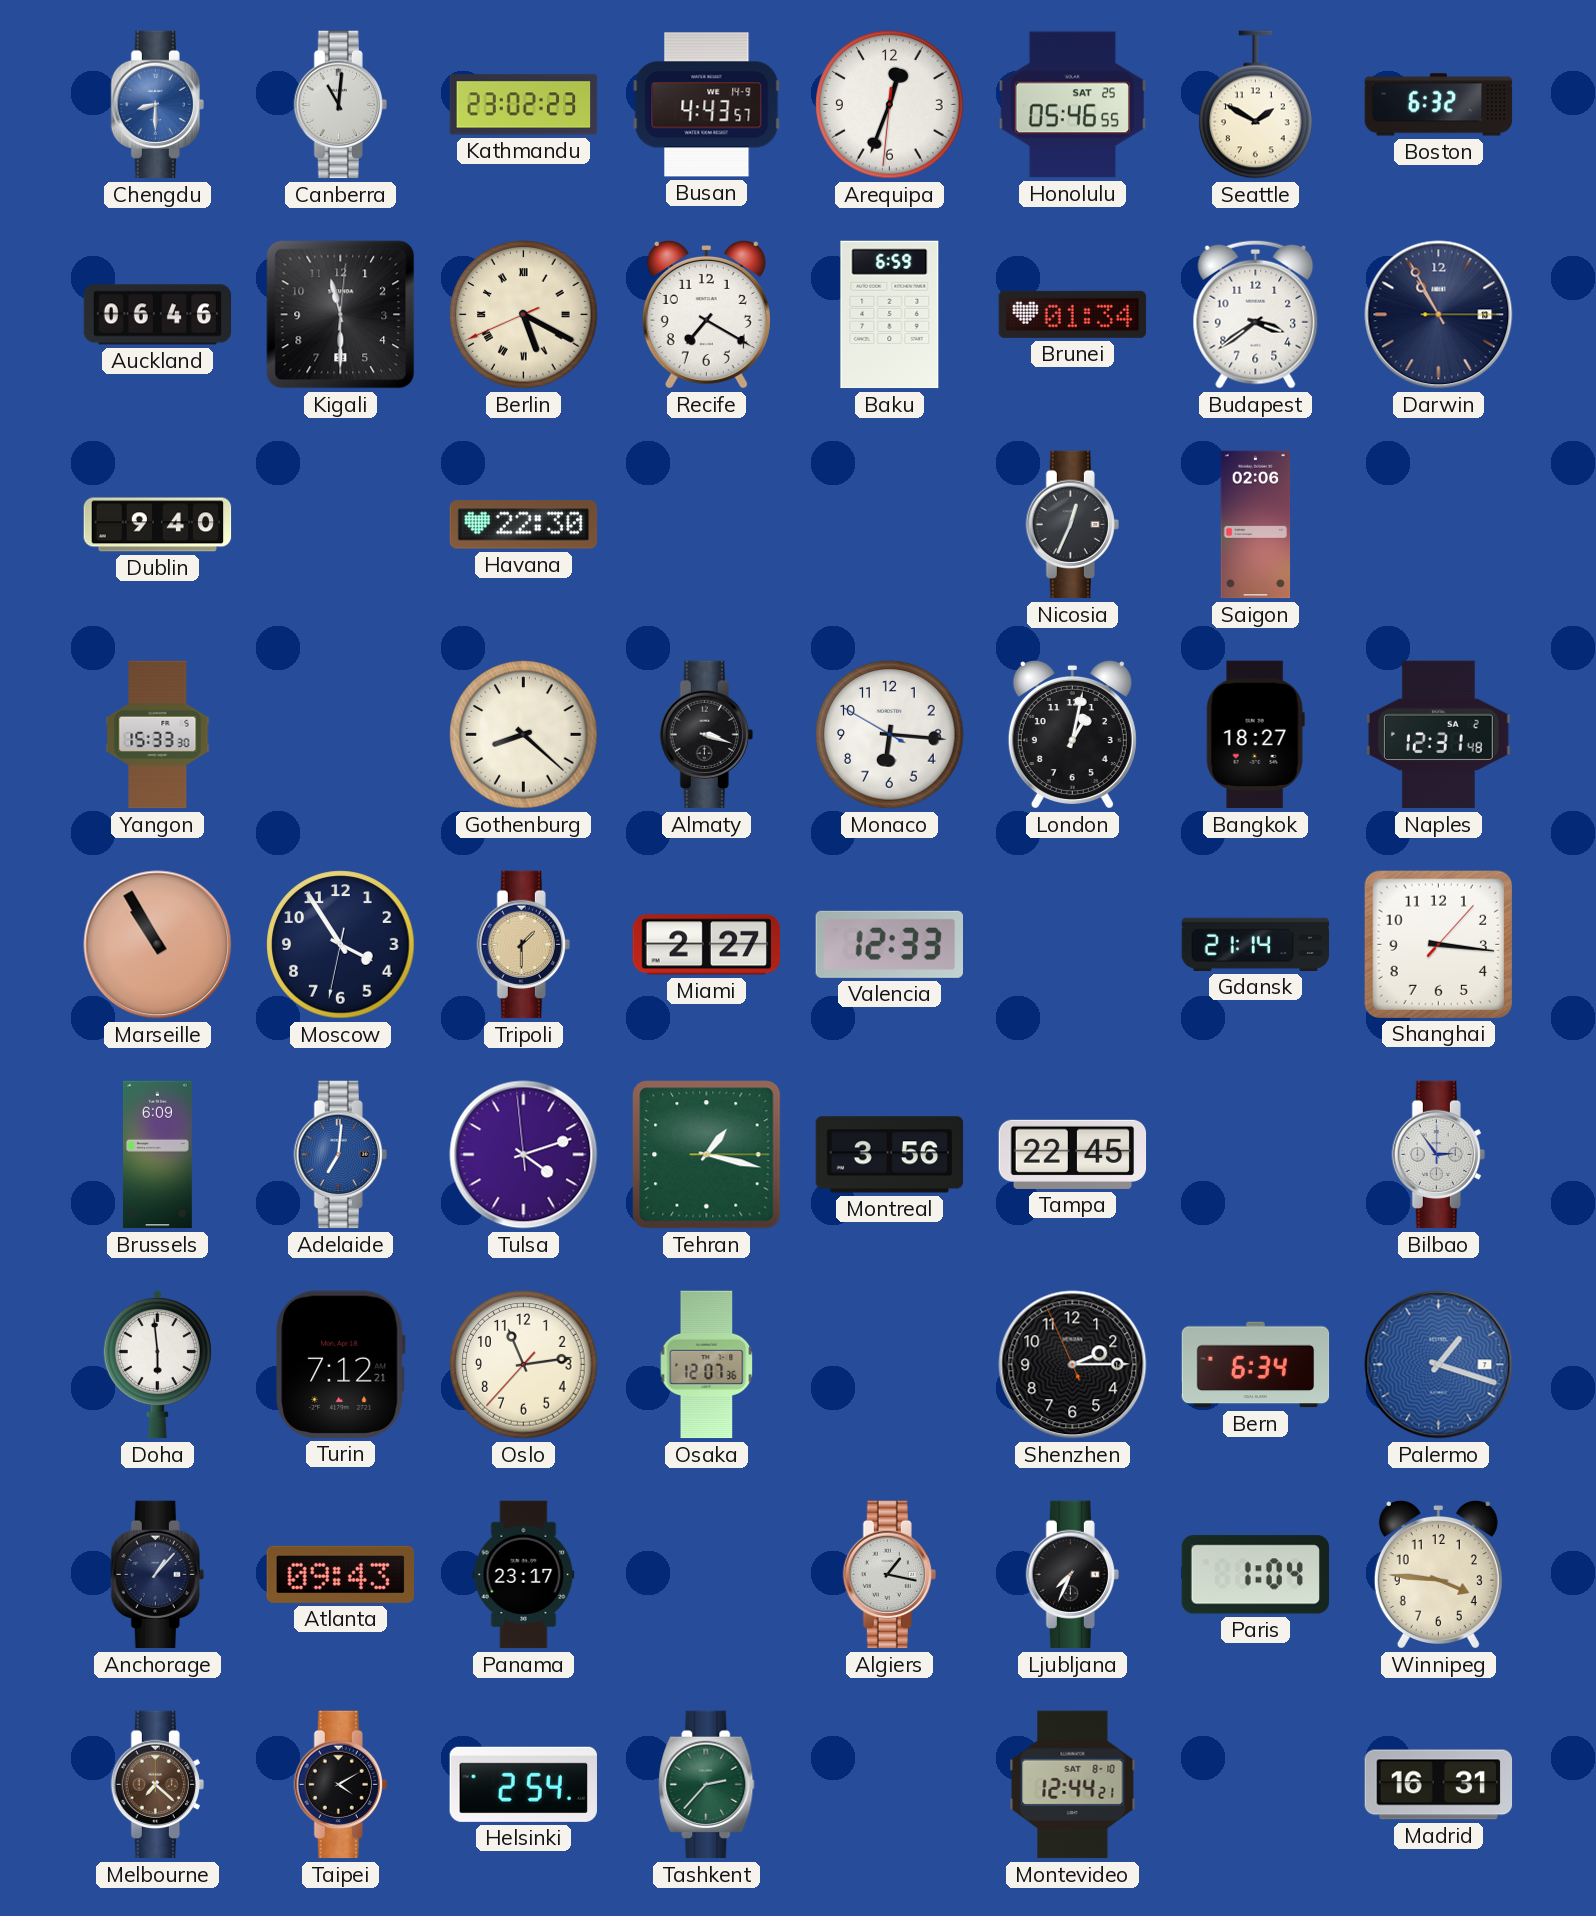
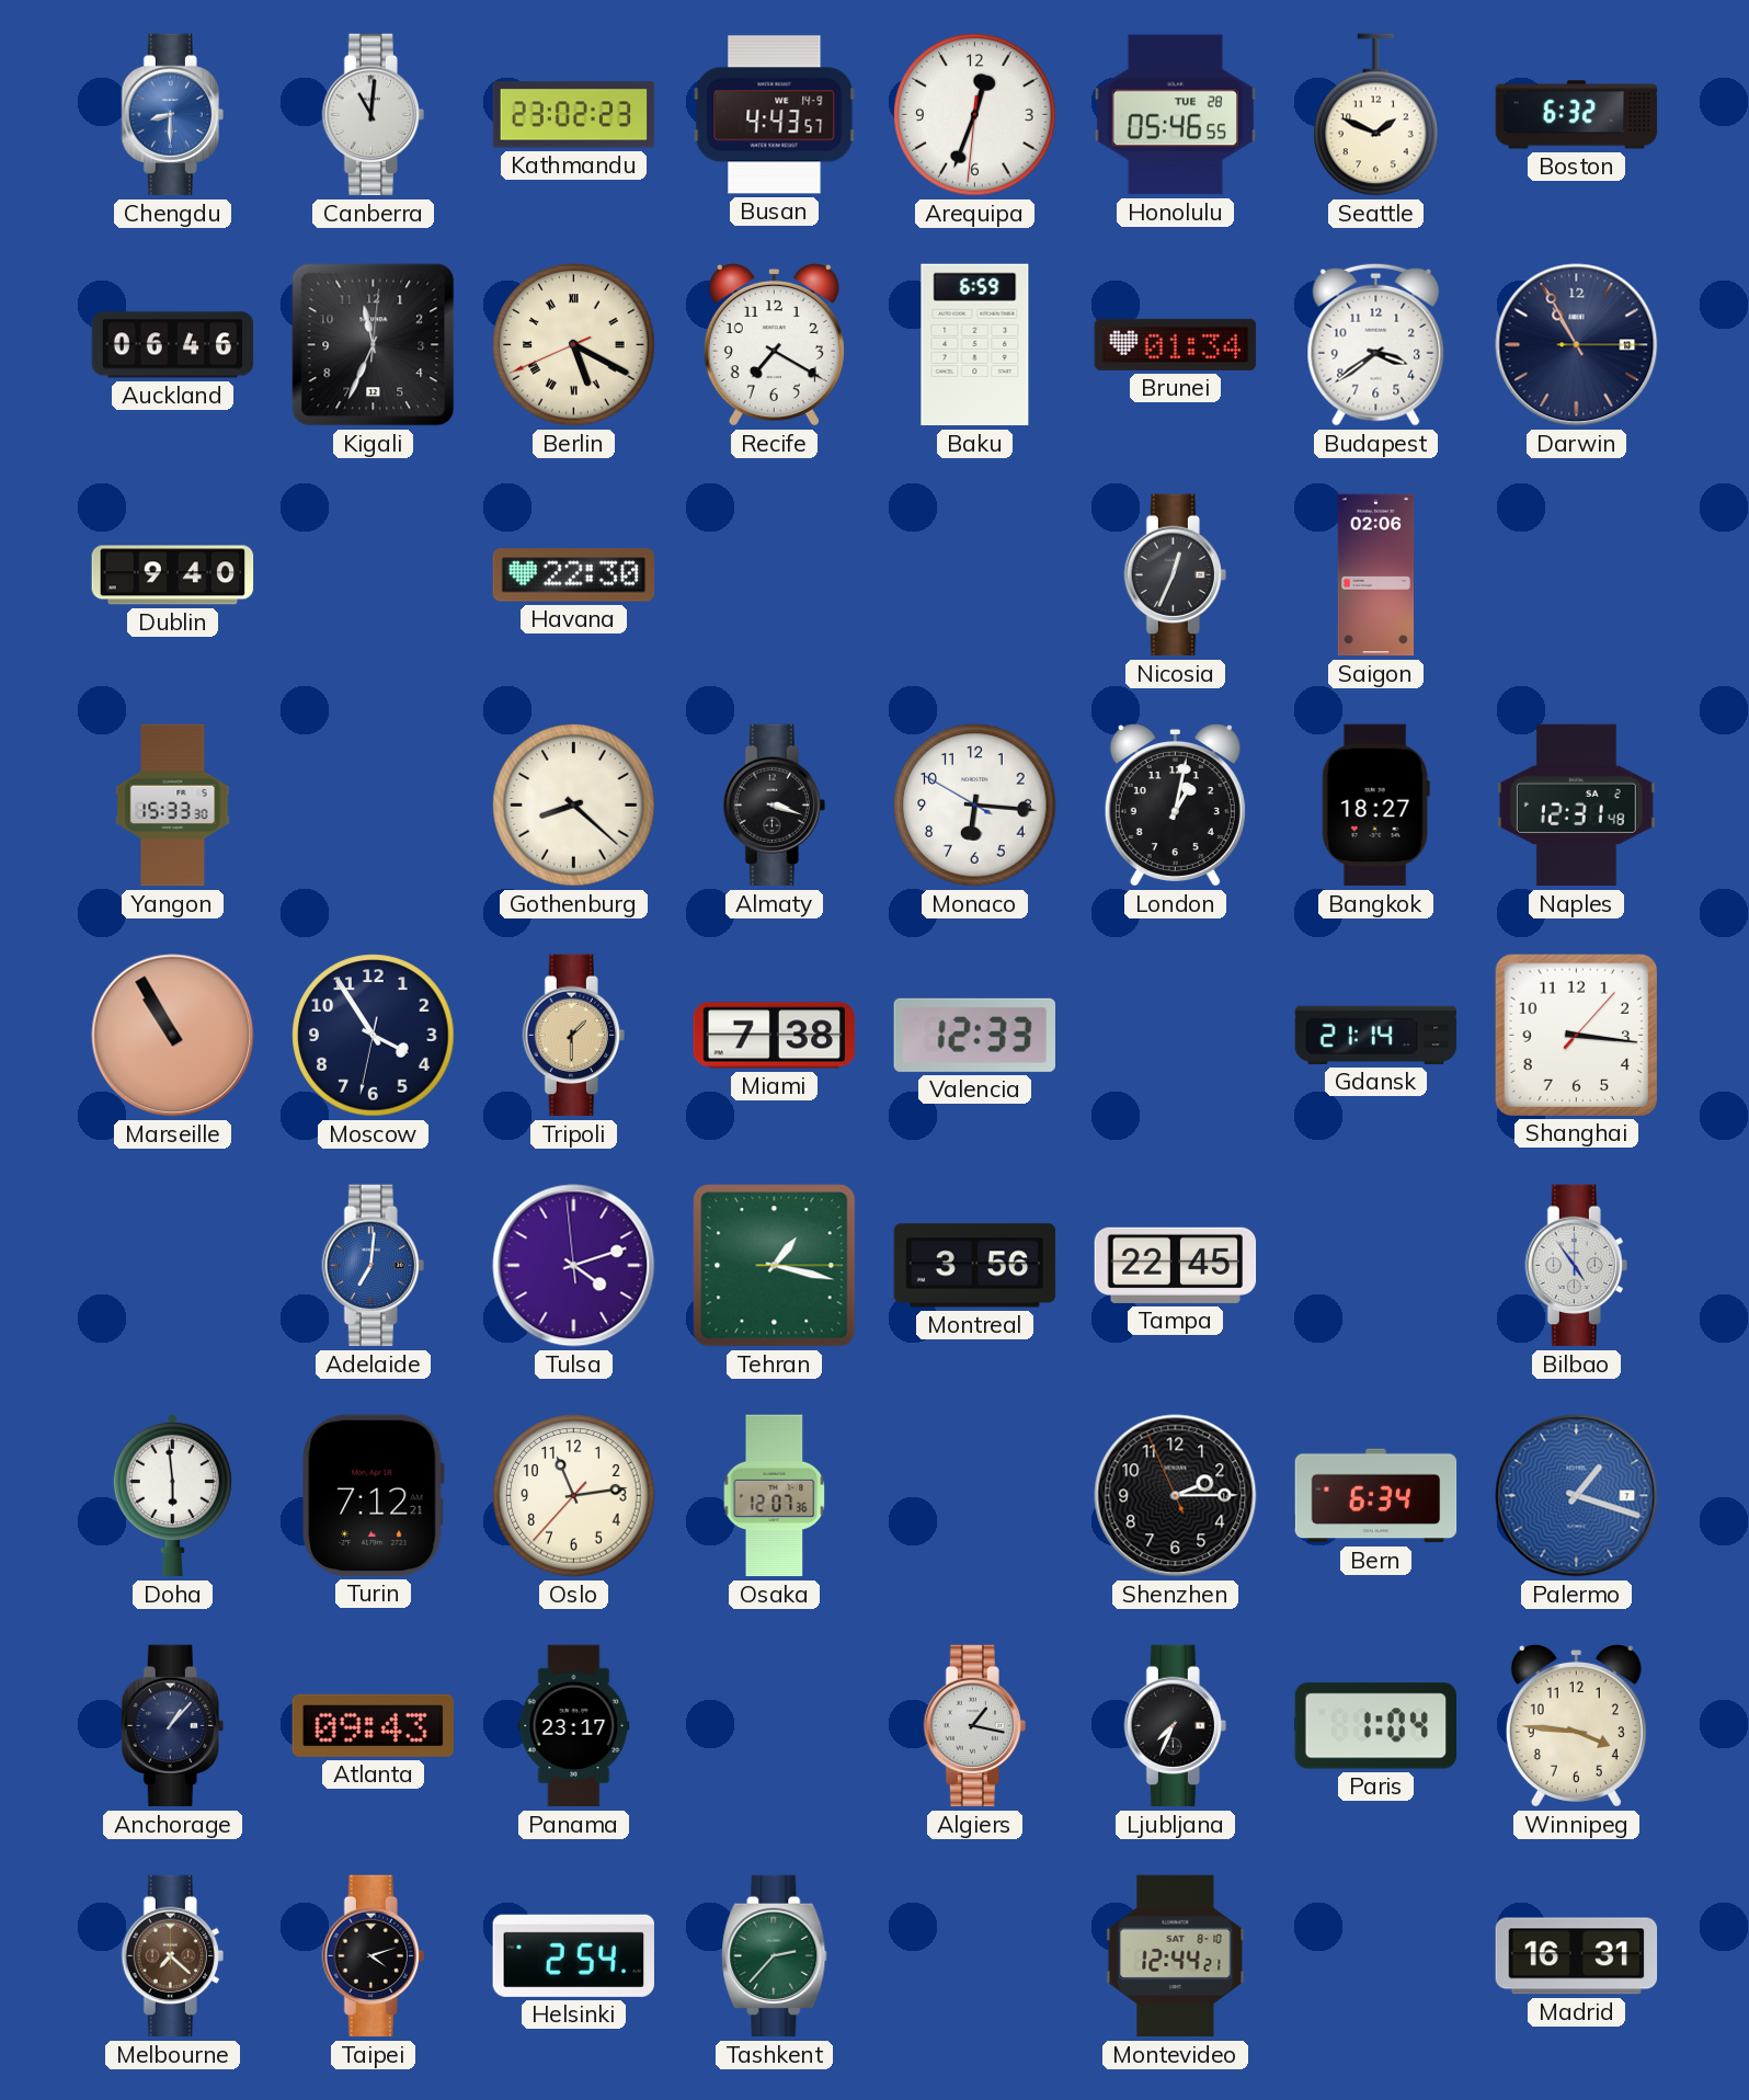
Honolulu date: SAT 25 -> TUE 28
Seattle: 1:50 -> 1:49
Kigali: 11:30 -> 11:34
Miami: 2:27 -> 7:38
Brussels: 6:09 -> none
Bilbao: 2:54 -> 4:54
Taipei: 4:10 -> 4:12
